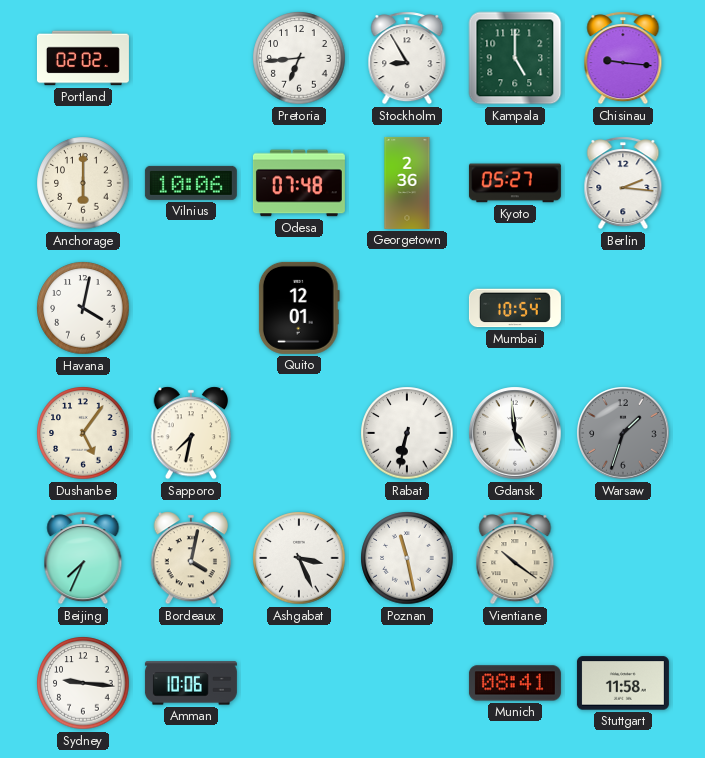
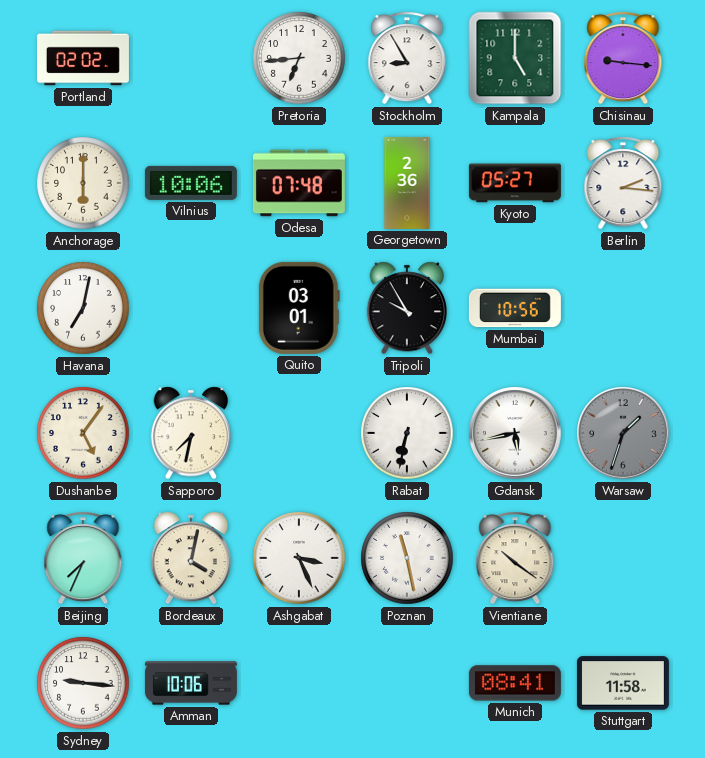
Havana: 4:02 -> 7:02
Quito: 12:01 -> 03:01
Tripoli: none -> 9:55
Mumbai: 10:54 -> 10:56
Gdansk: 4:59 -> 5:43
